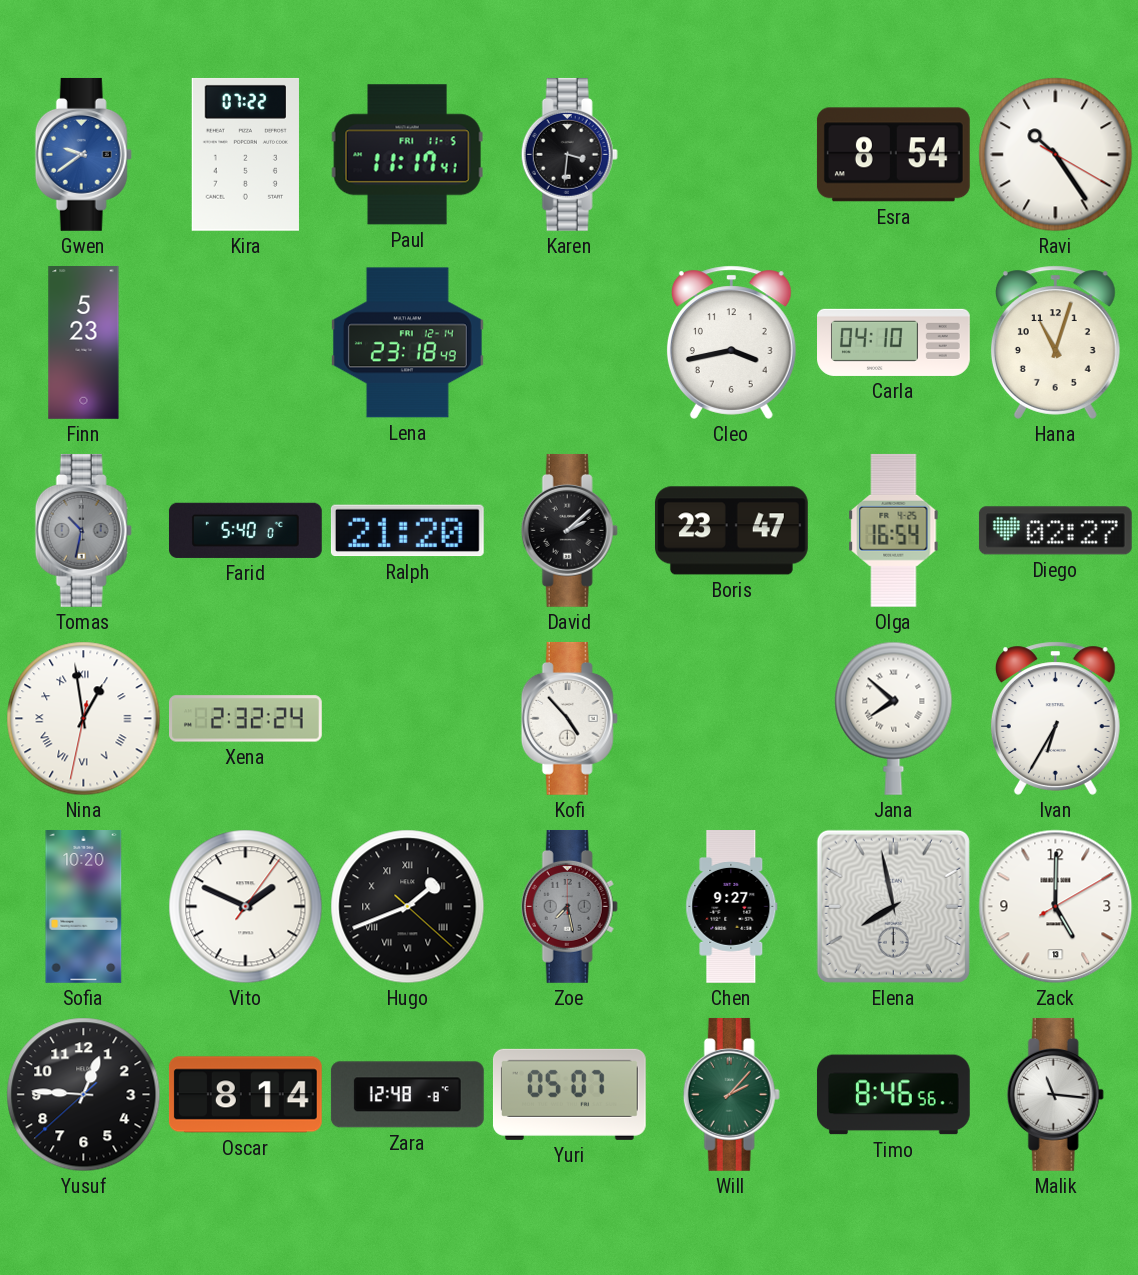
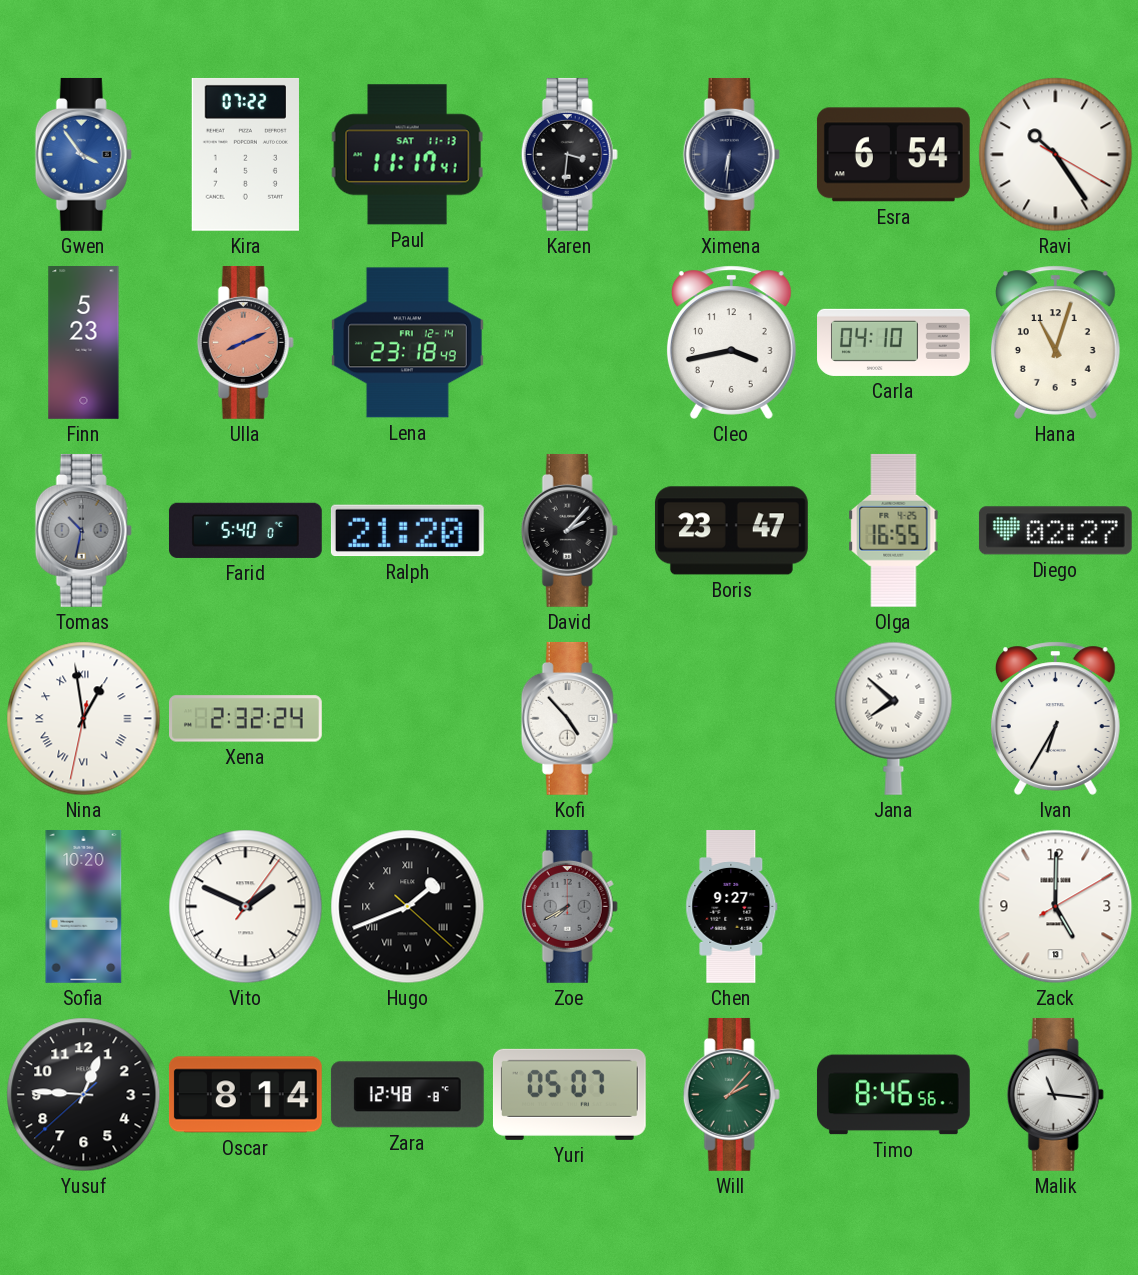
Gwen: 9:39 -> 3:54
Paul date: FRI 11-5 -> SAT 11-13
Ximena: none -> 6:31
Esra: 8:54 -> 6:54
Ulla: none -> 8:11
David: 2:08 -> 2:07
Olga: 16:54 -> 16:55
Zoe: 7:28 -> 7:40
Elena: 7:58 -> none
